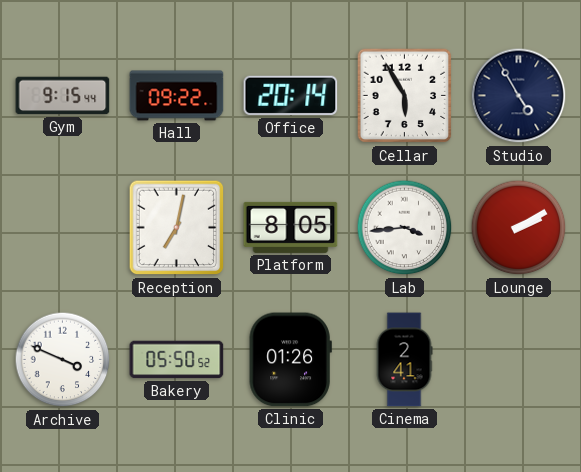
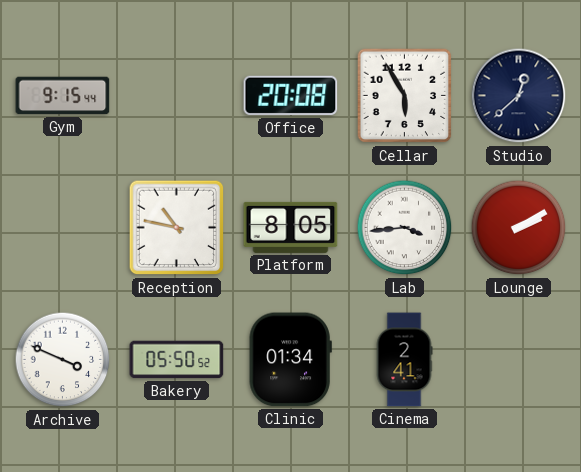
Hall: 09:22 -> none
Office: 20:14 -> 20:08
Studio: 4:55 -> 12:38
Reception: 7:02 -> 10:47
Clinic: 01:26 -> 01:34
